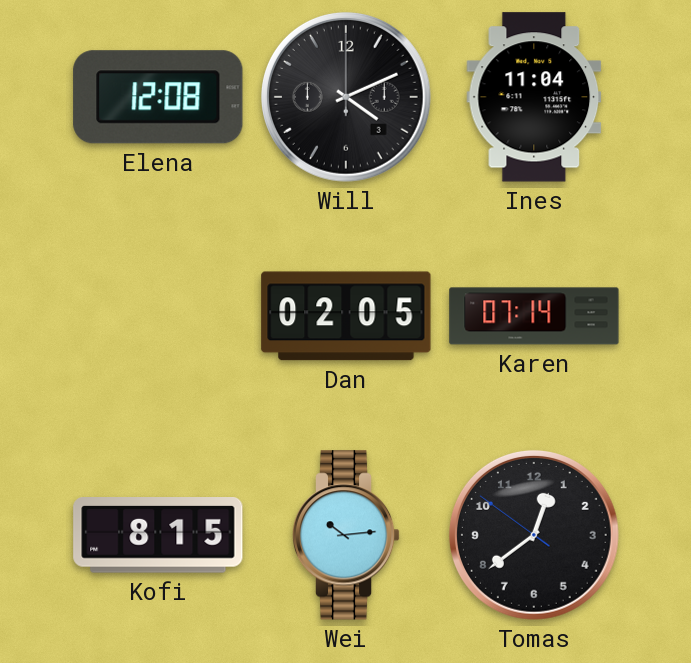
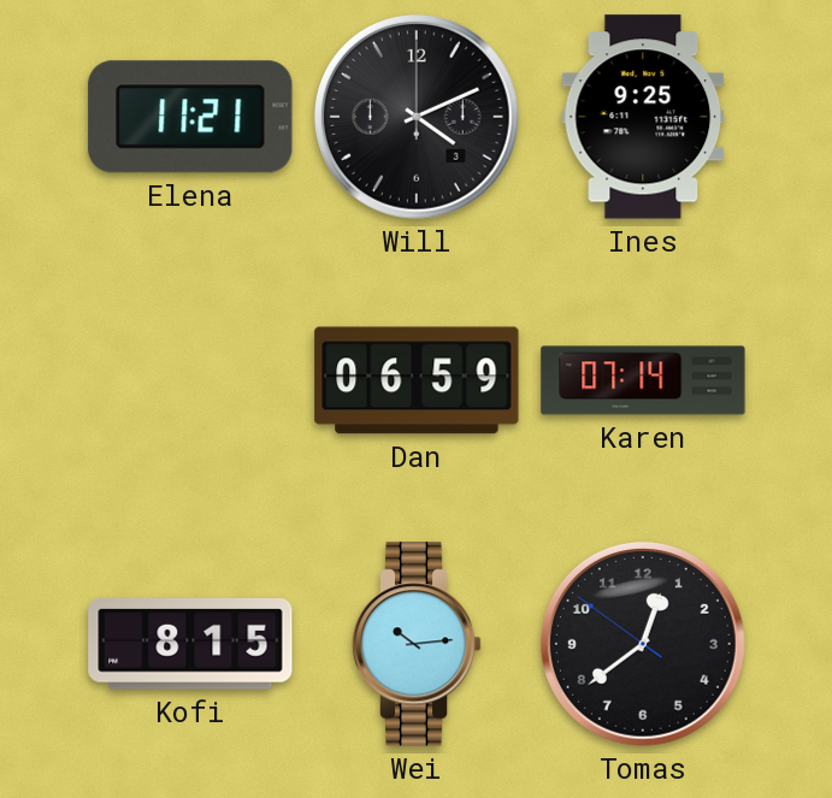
Elena: 12:08 -> 11:21
Ines: 11:04 -> 9:25
Dan: 02:05 -> 06:59
